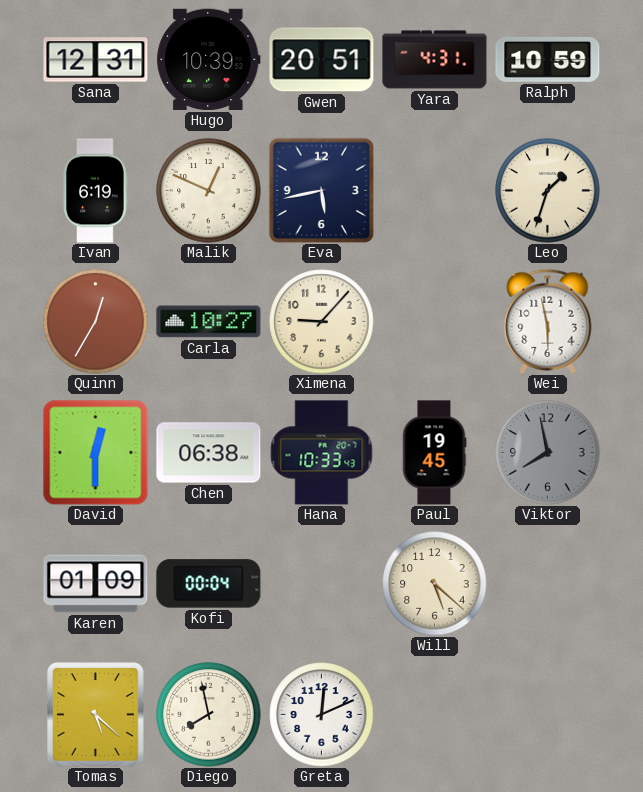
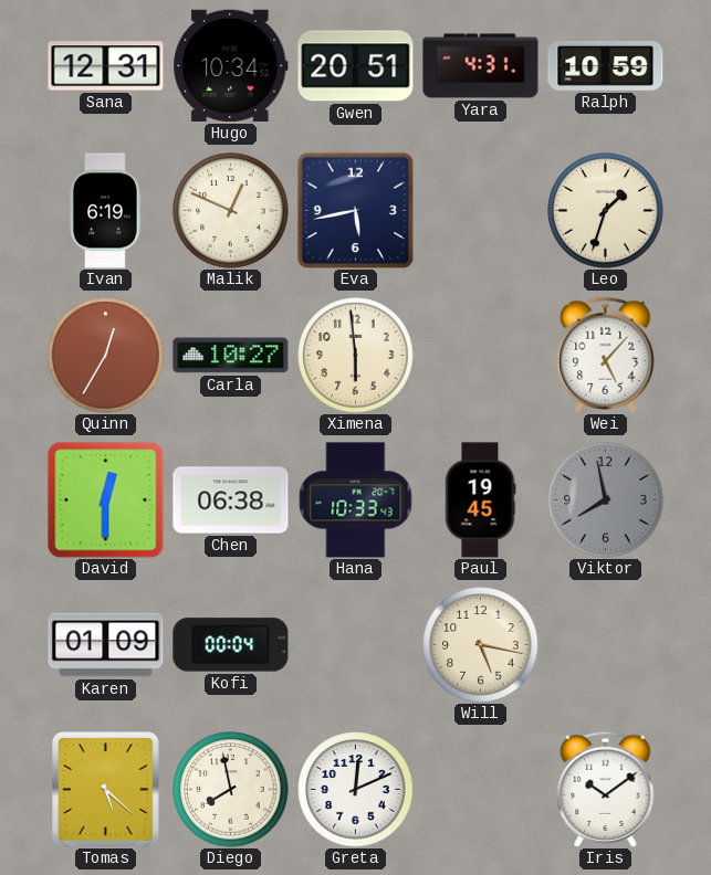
Hugo: 10:39 -> 10:34
Ximena: 9:07 -> 5:59
Wei: 5:58 -> 5:07
Will: 5:22 -> 5:17
Iris: none -> 10:09
